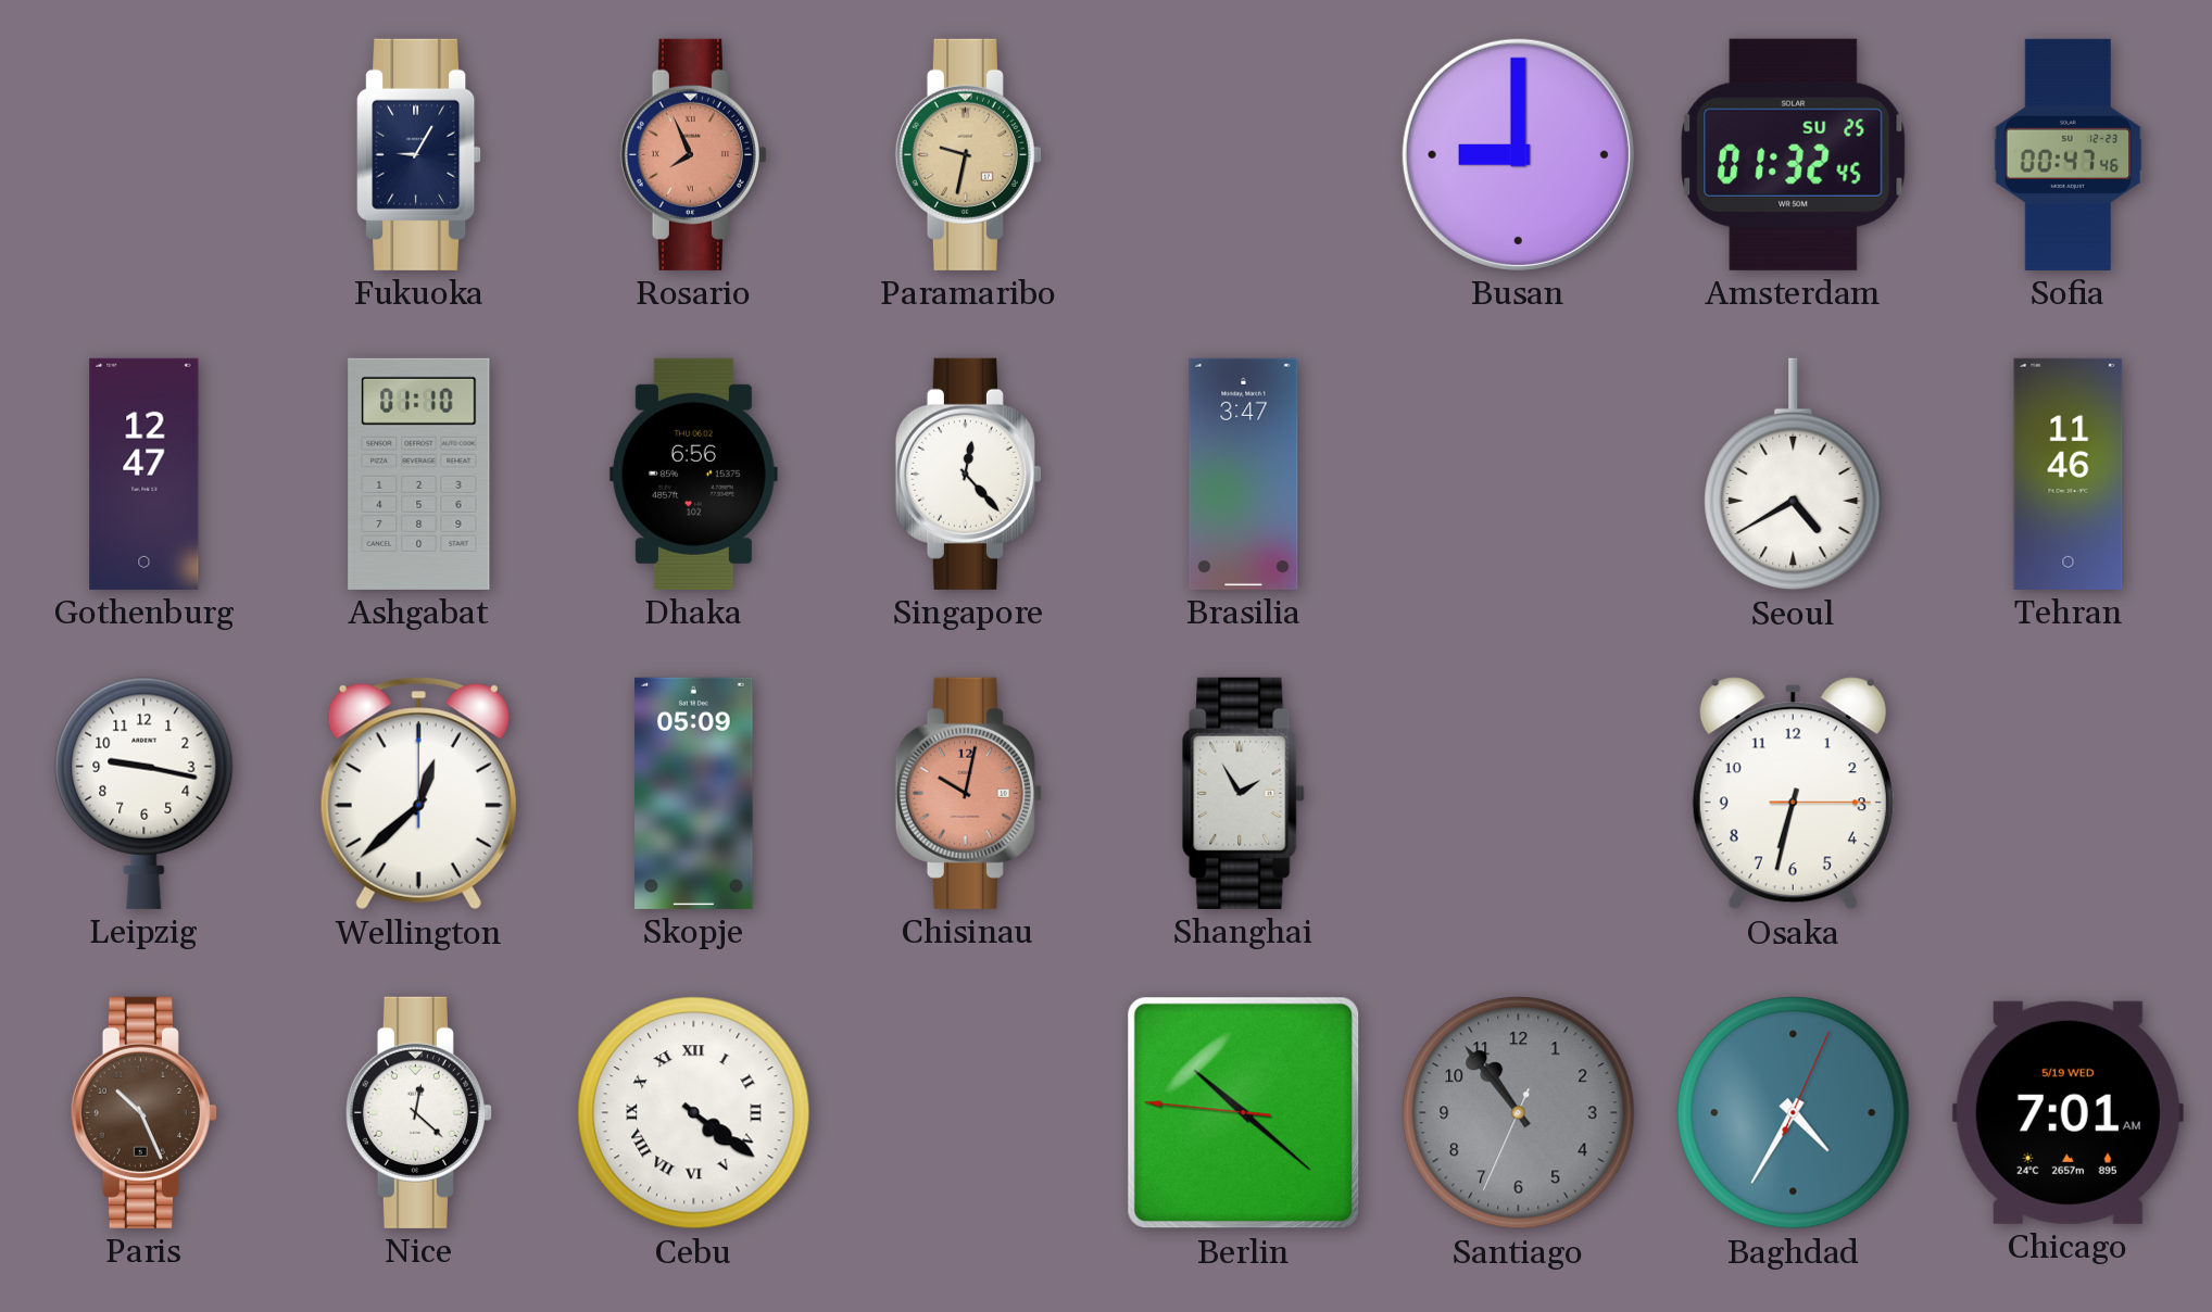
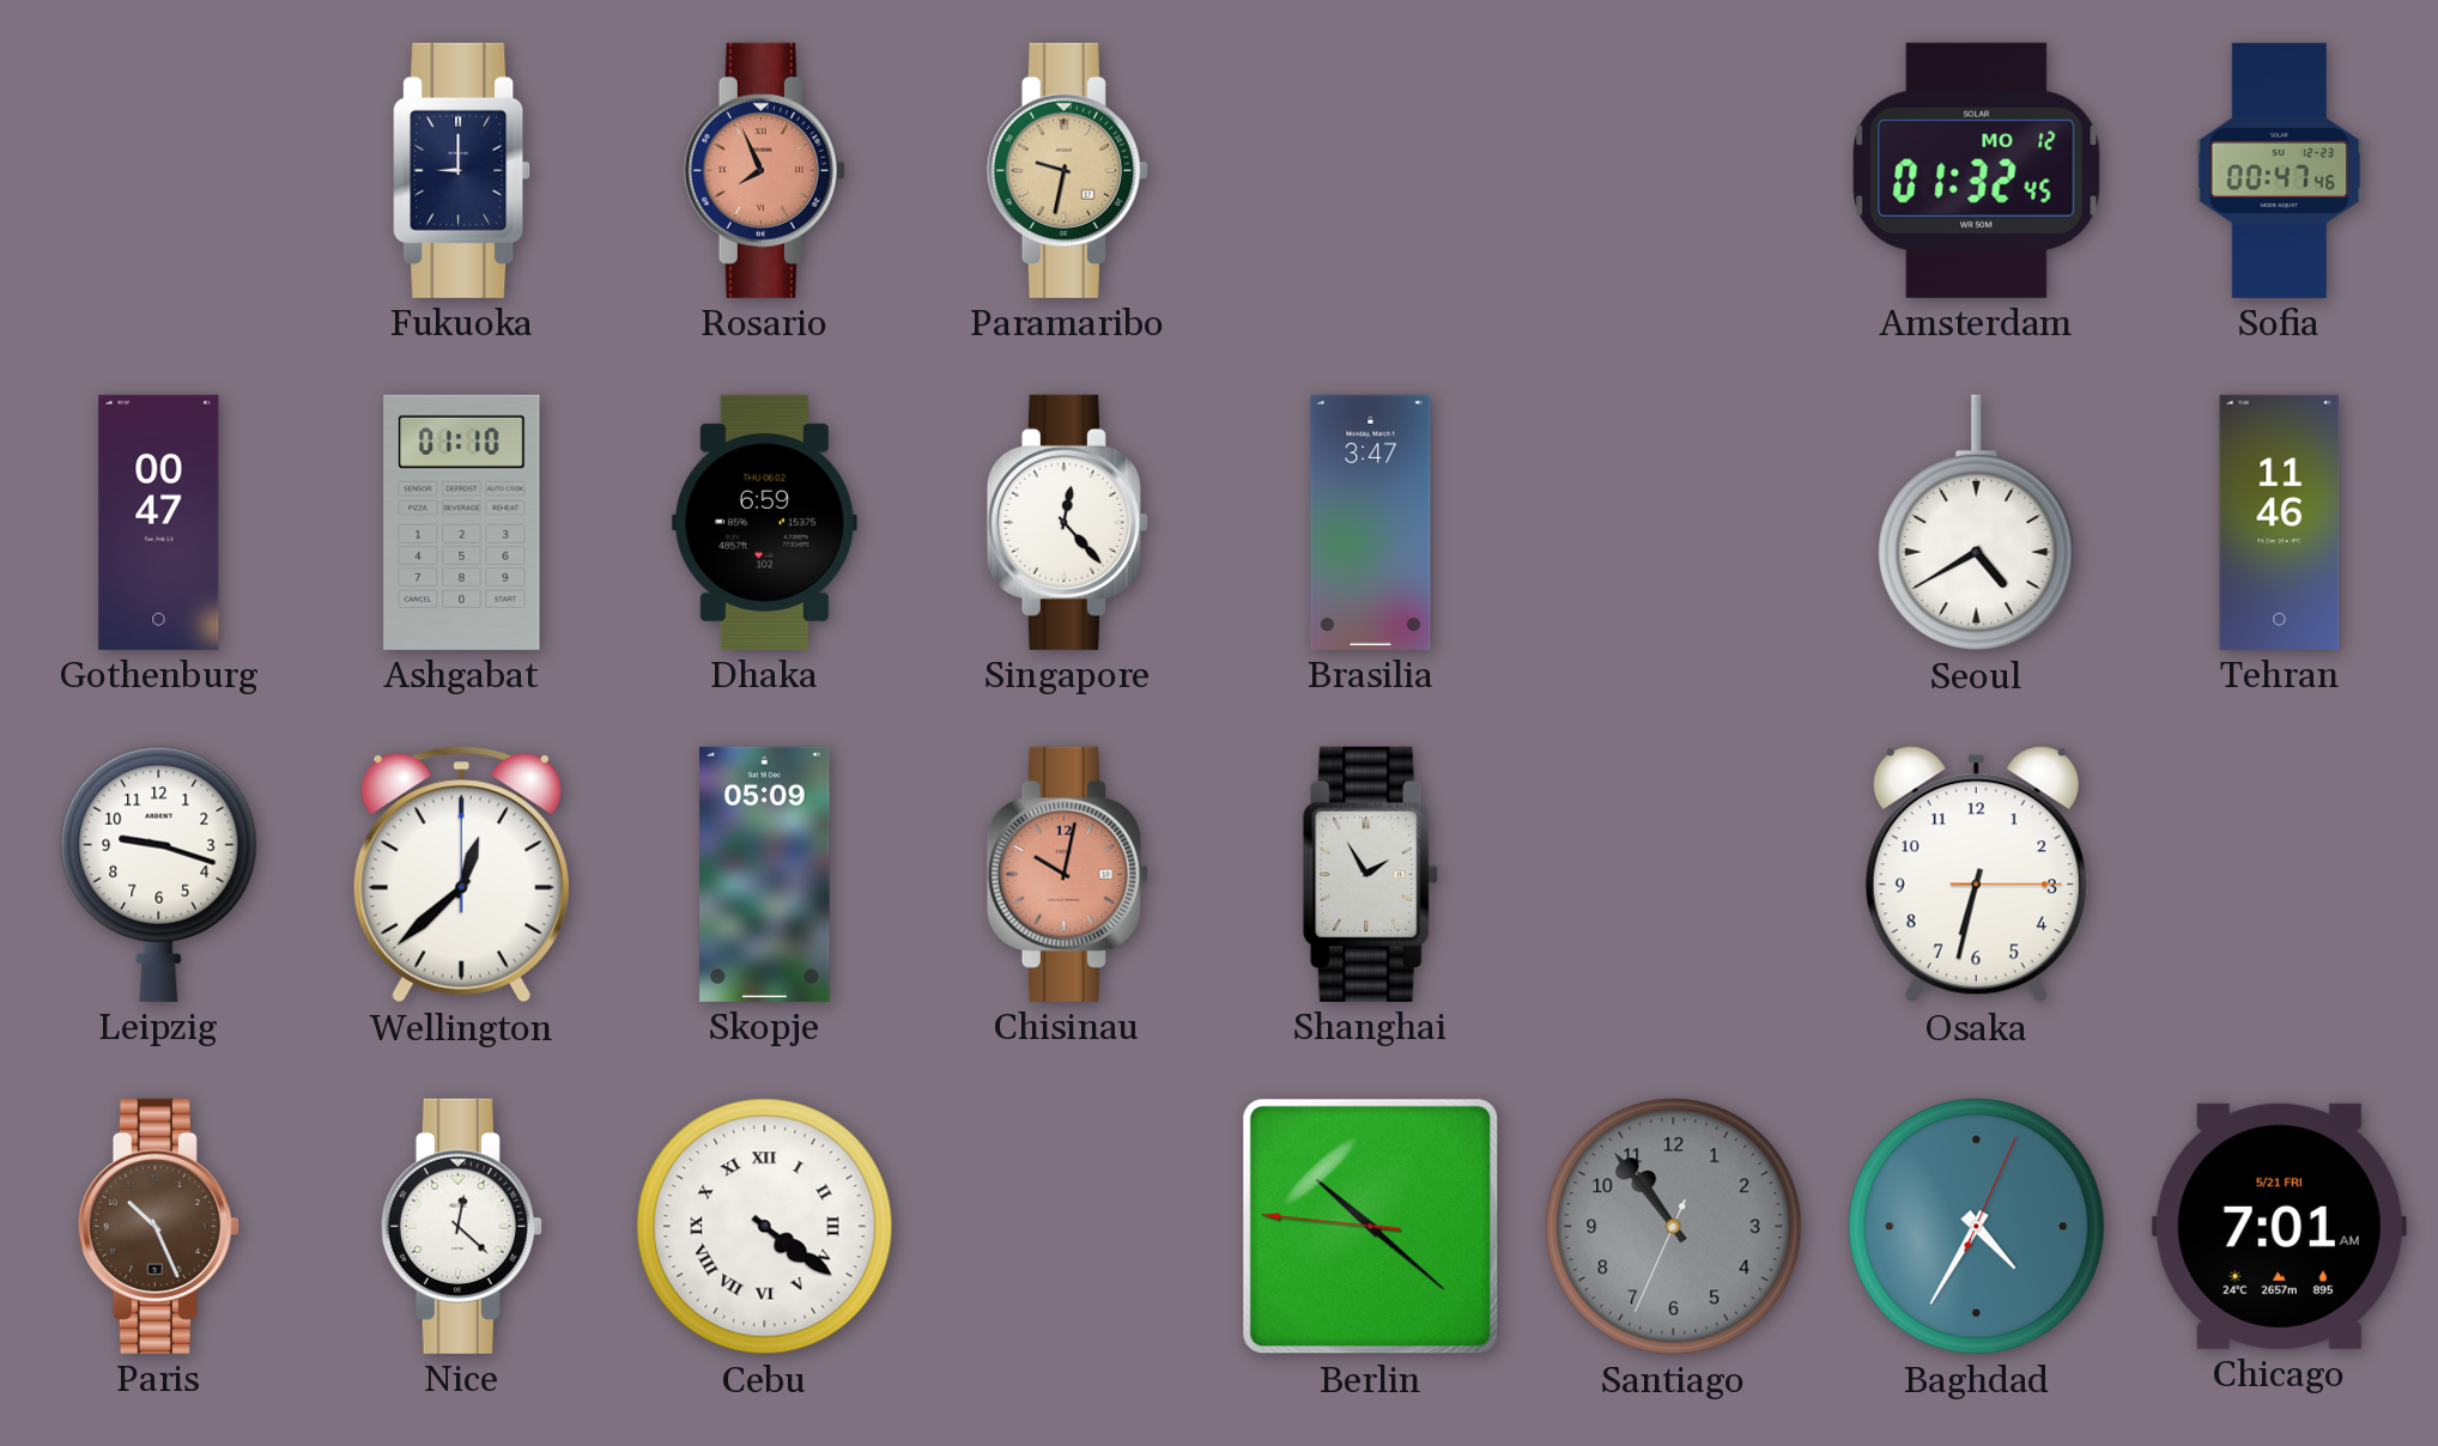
Fukuoka: 9:05 -> 9:00
Busan: 9:00 -> none
Amsterdam date: SU 25 -> MO 12
Gothenburg: 12:47 -> 00:47
Dhaka: 6:56 -> 6:59
Leipzig: 9:17 -> 9:18
Chicago date: 5/19 WED -> 5/21 FRI
